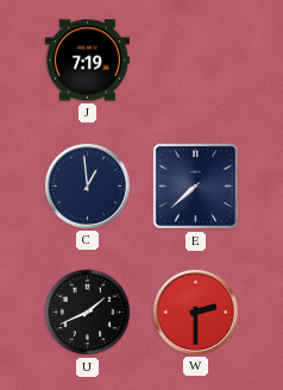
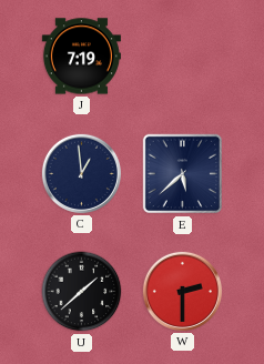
E: 7:38 -> 5:38
U: 1:41 -> 1:38
